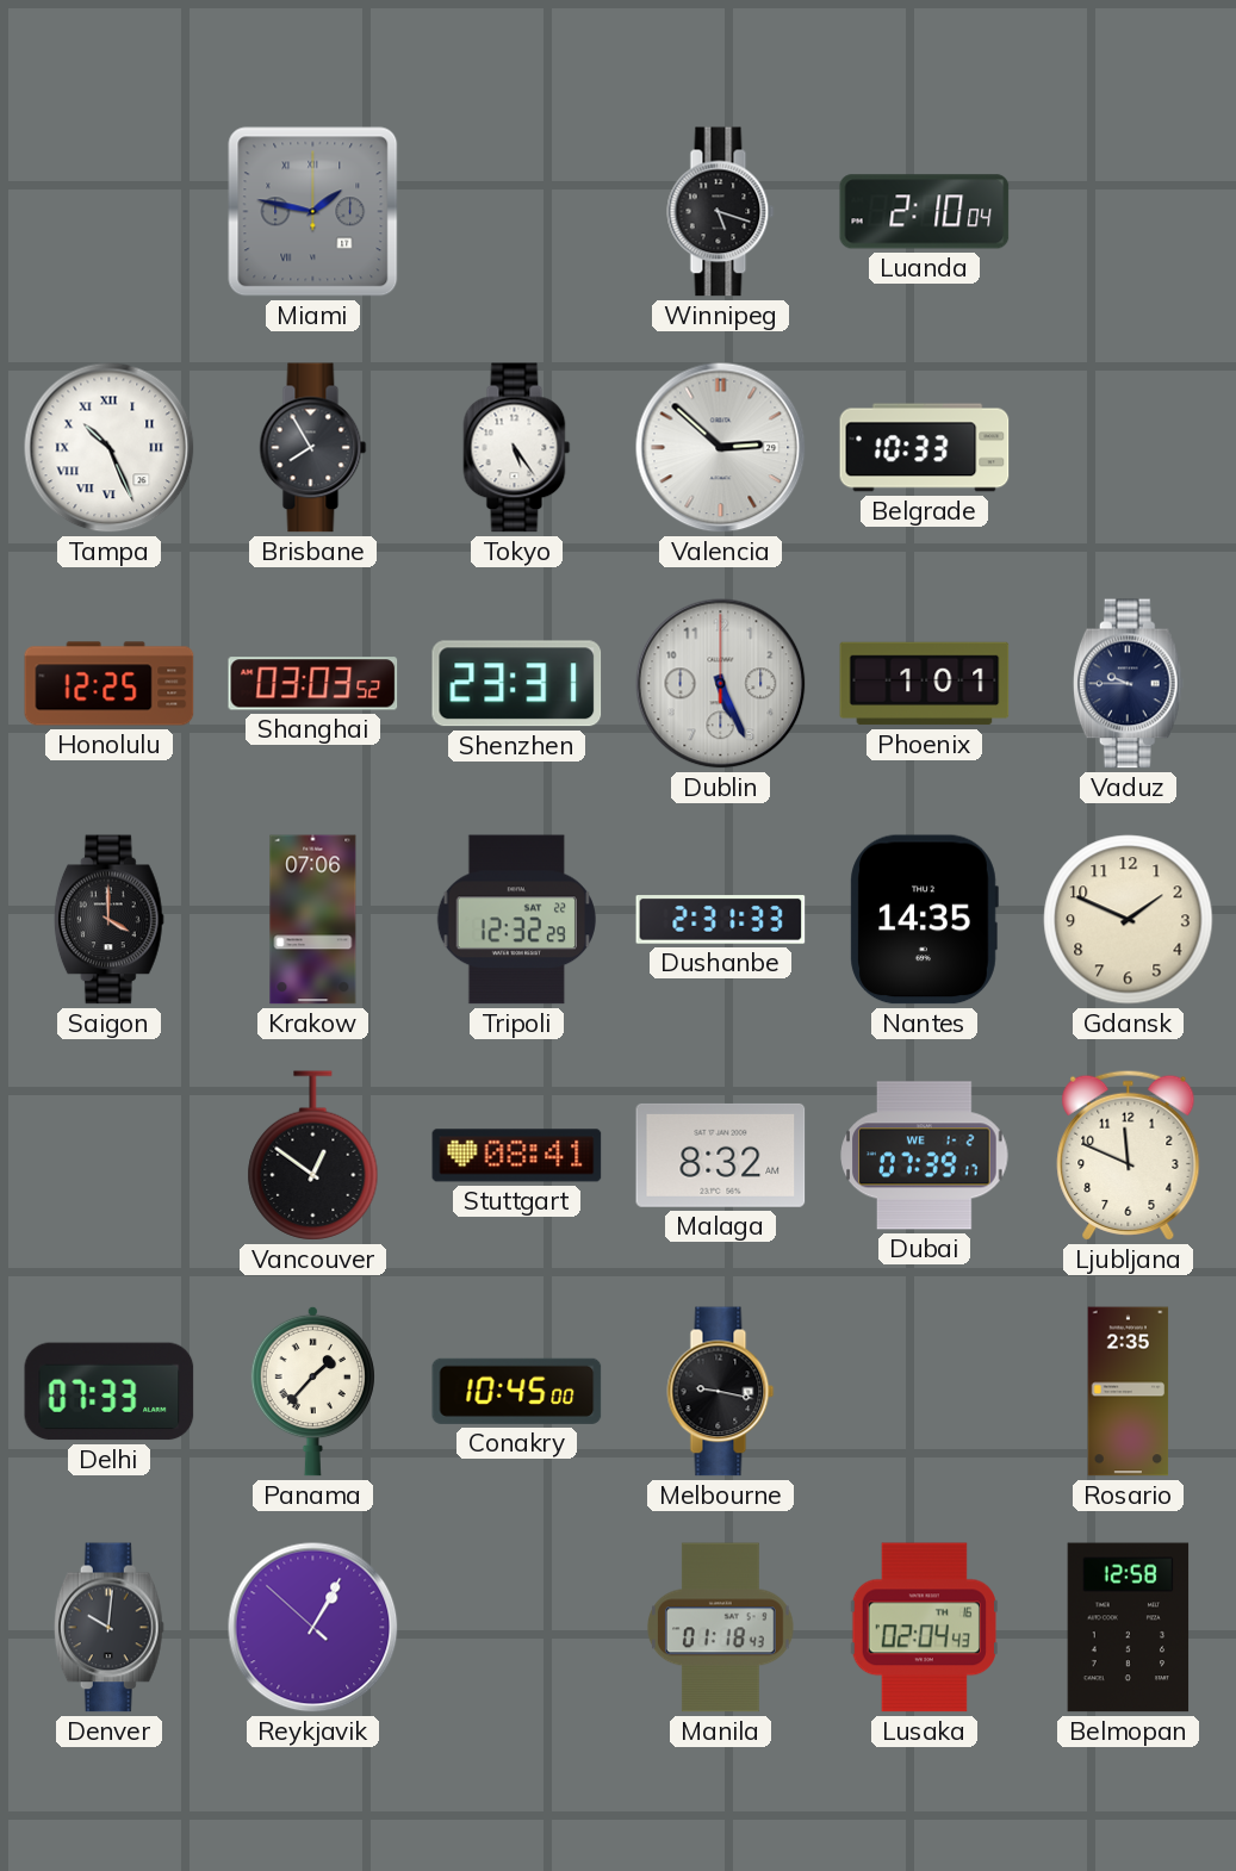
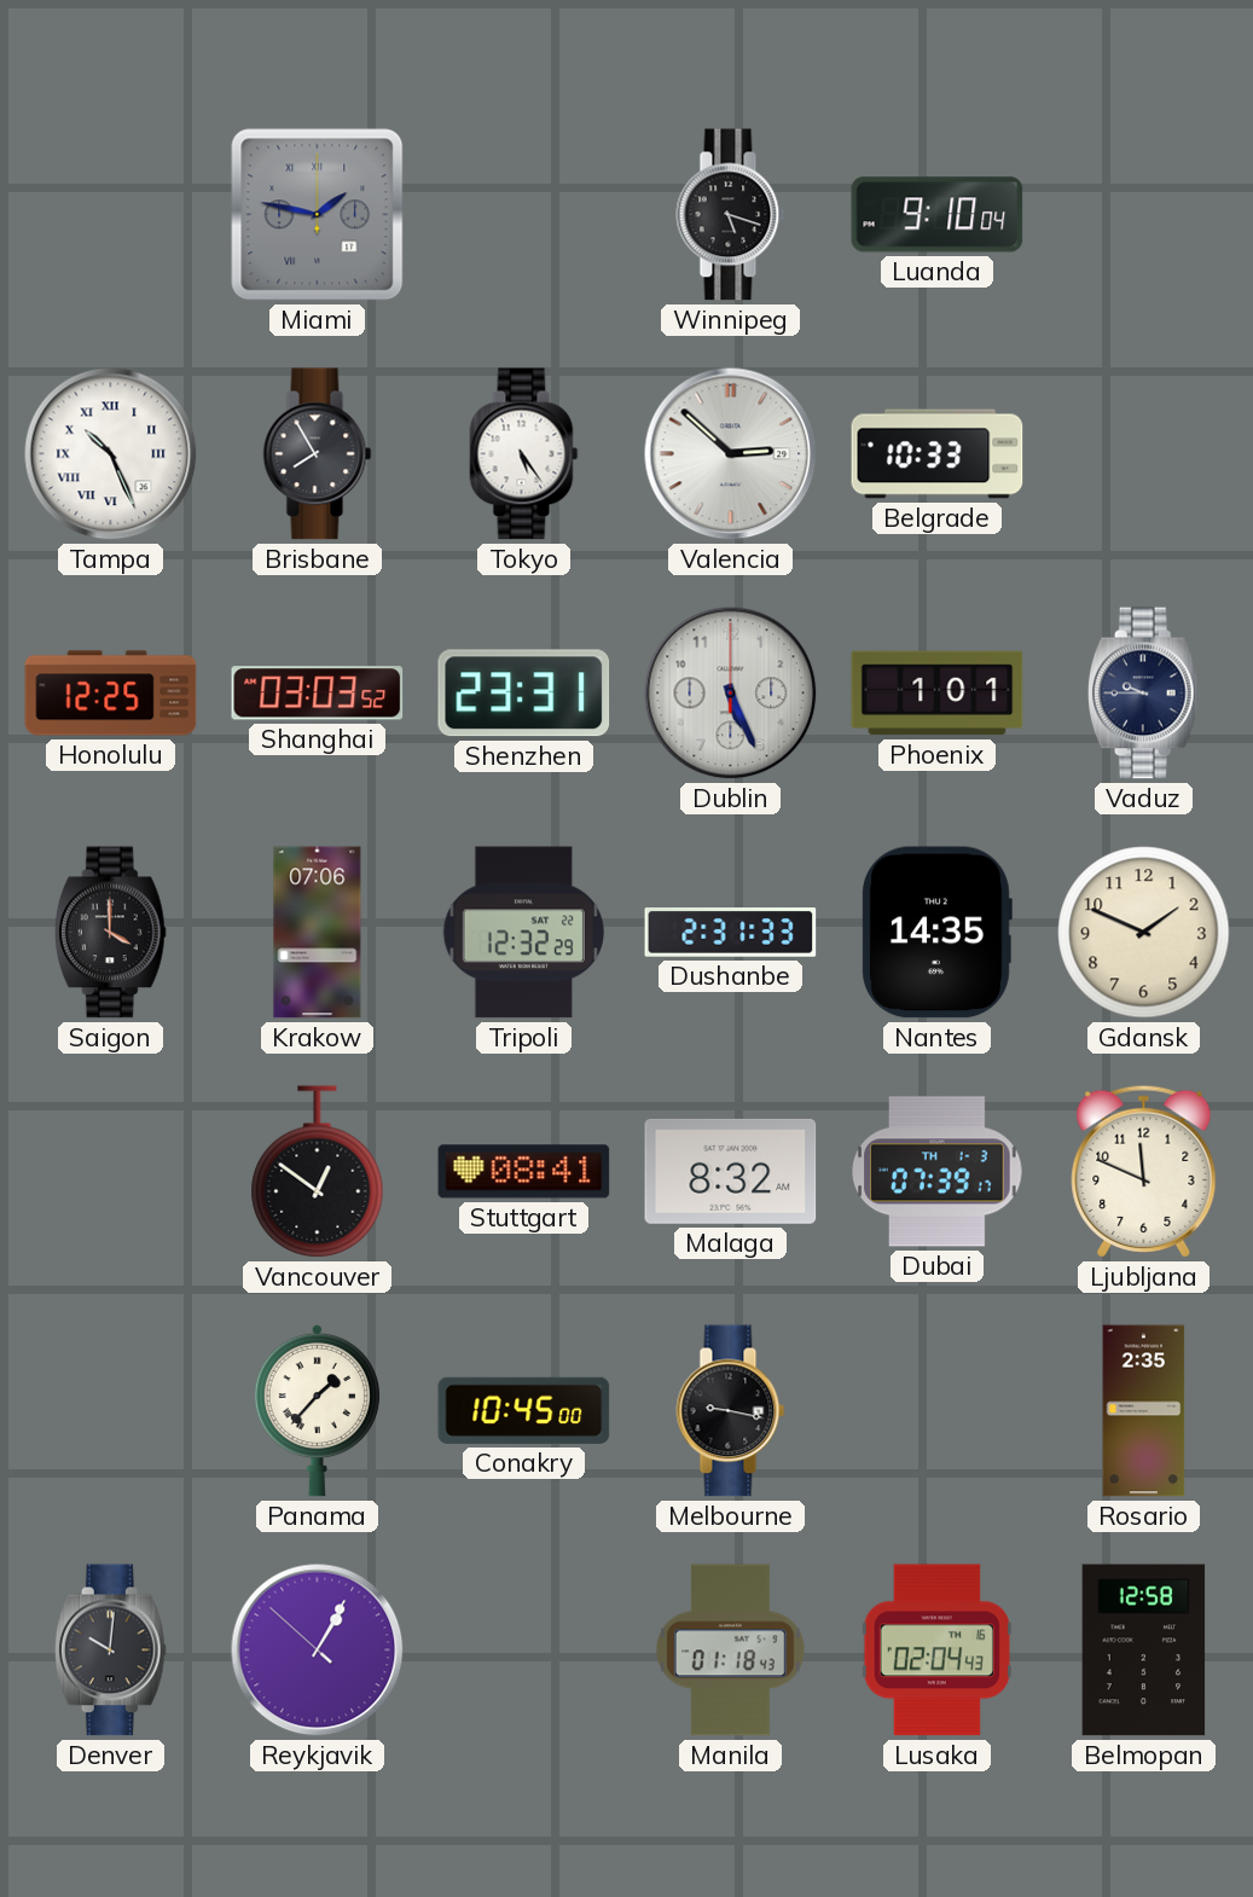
Luanda: 2:10 -> 9:10
Dubai date: WE 1-2 -> TH 1-3
Delhi: 07:33 -> none
